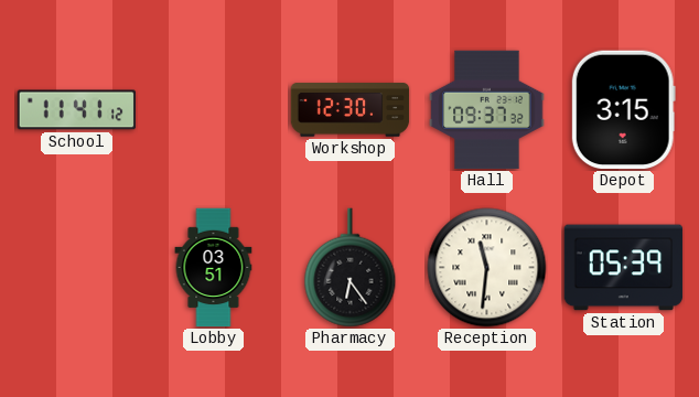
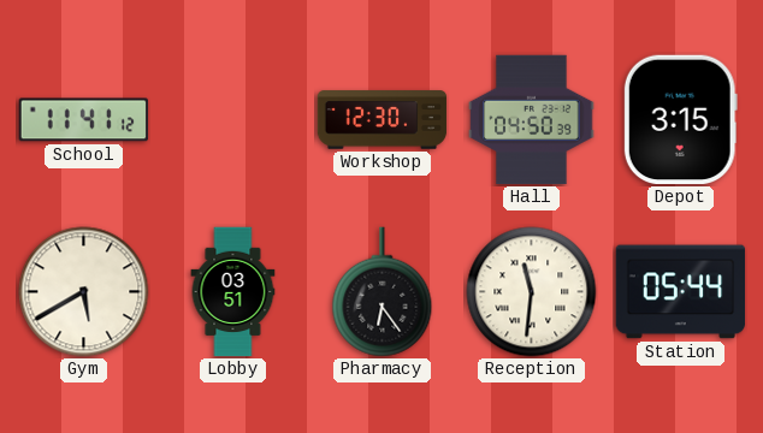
Hall: 09:37 -> 04:50
Gym: none -> 5:40
Station: 05:39 -> 05:44
